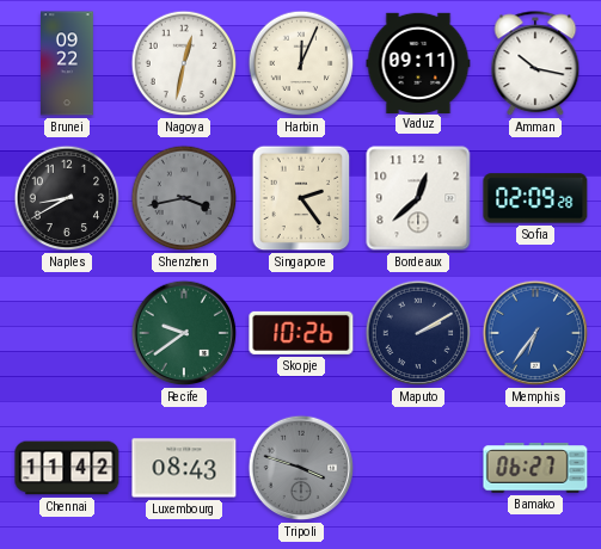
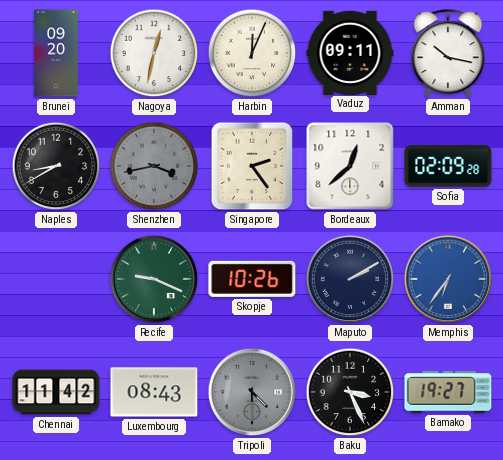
Brunei: 09:22 -> 09:20
Recife: 9:39 -> 9:19
Tripoli: 3:48 -> 4:30
Baku: none -> 3:26
Bamako: 06:27 -> 19:27
